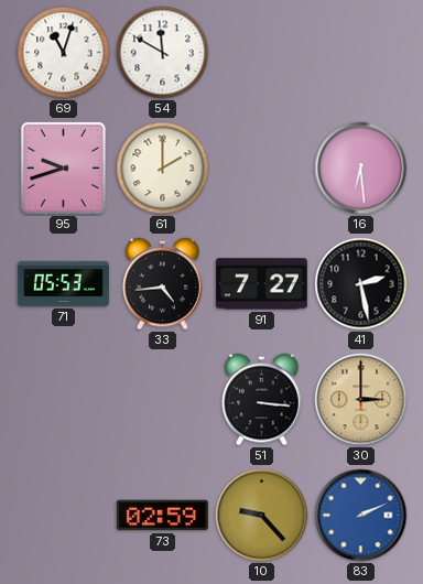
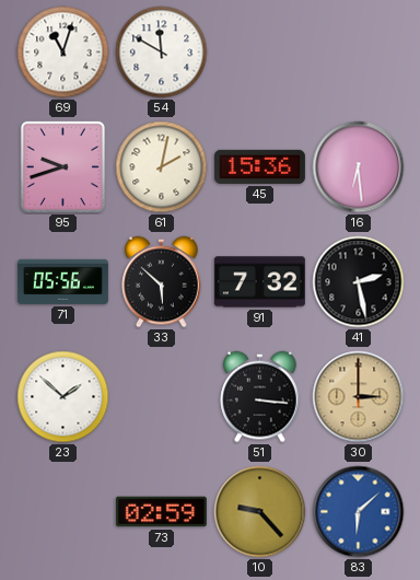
61: 2:00 -> 2:02
45: none -> 15:36
71: 05:53 -> 05:56
33: 4:44 -> 5:52
91: 7:27 -> 7:32
23: none -> 1:52
83: 2:11 -> 6:08
